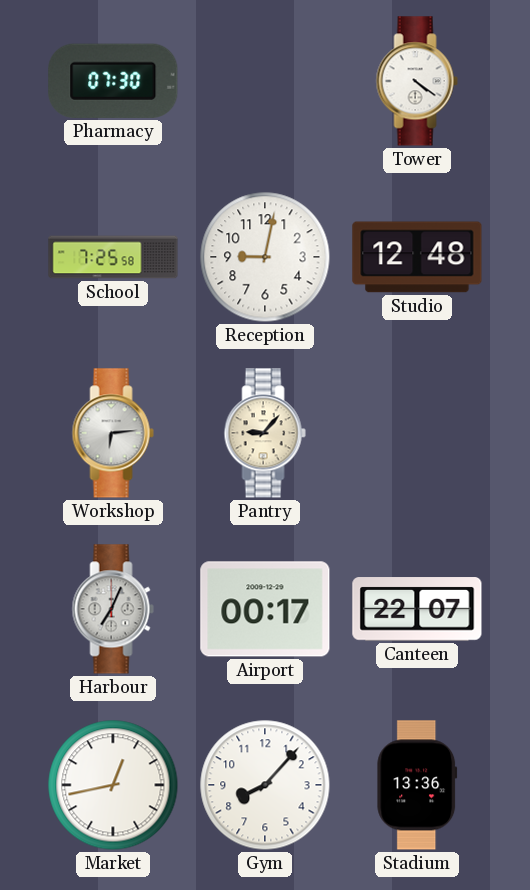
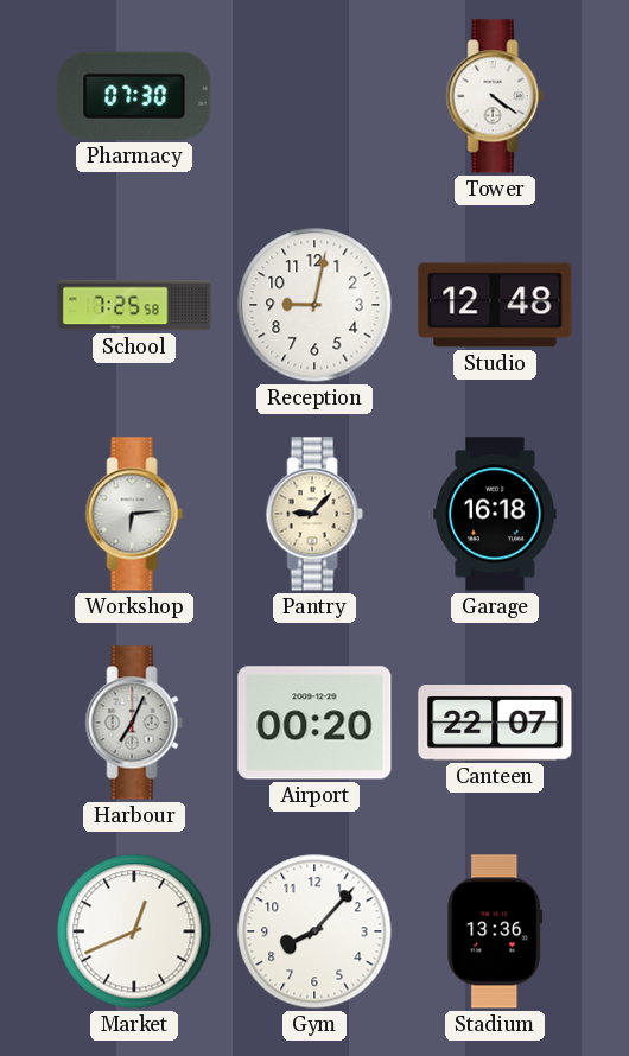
Garage: none -> 16:18
Airport: 00:17 -> 00:20
Market: 12:43 -> 12:41
